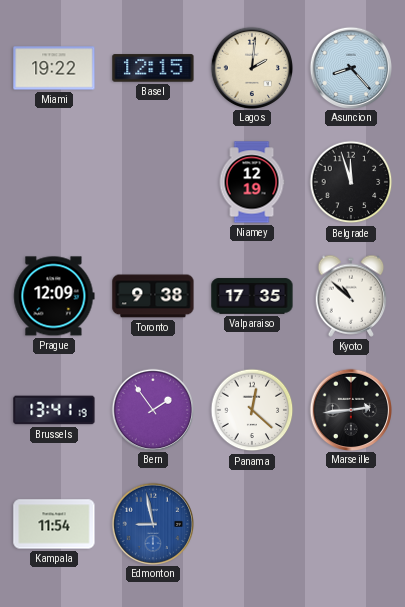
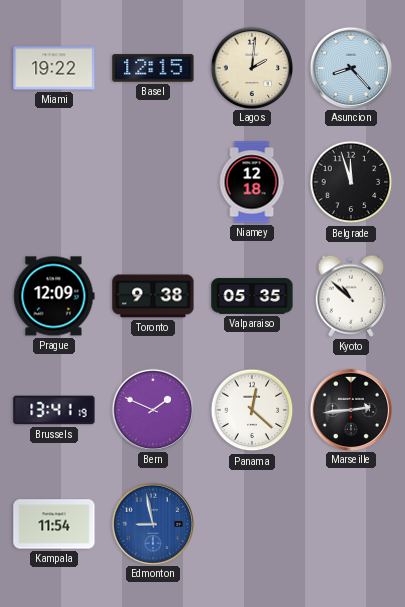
Niamey: 12:19 -> 12:18
Valparaiso: 17:35 -> 05:35
Bern: 1:54 -> 1:49
